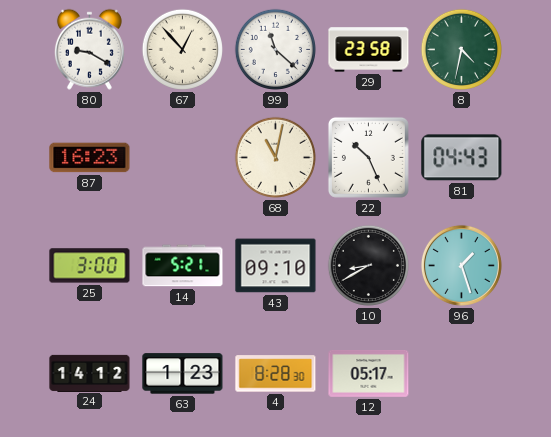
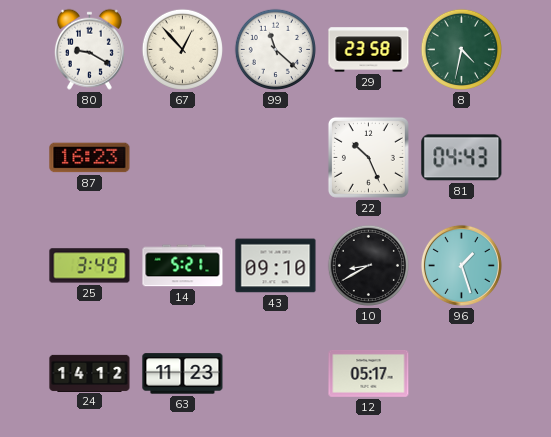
68: 11:02 -> none
25: 3:00 -> 3:49
63: 1:23 -> 11:23
4: 8:28 -> none
